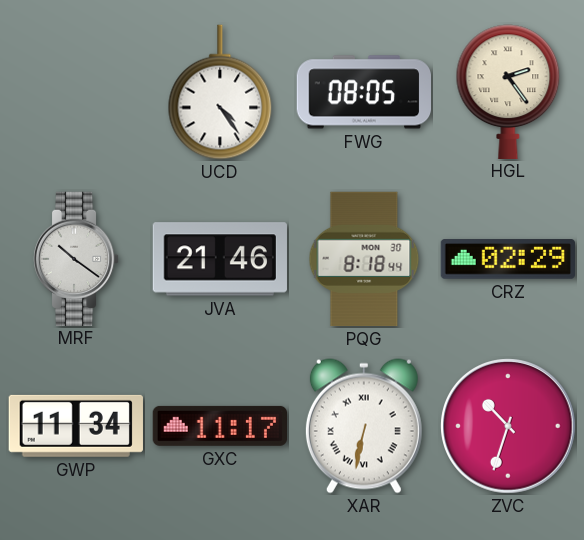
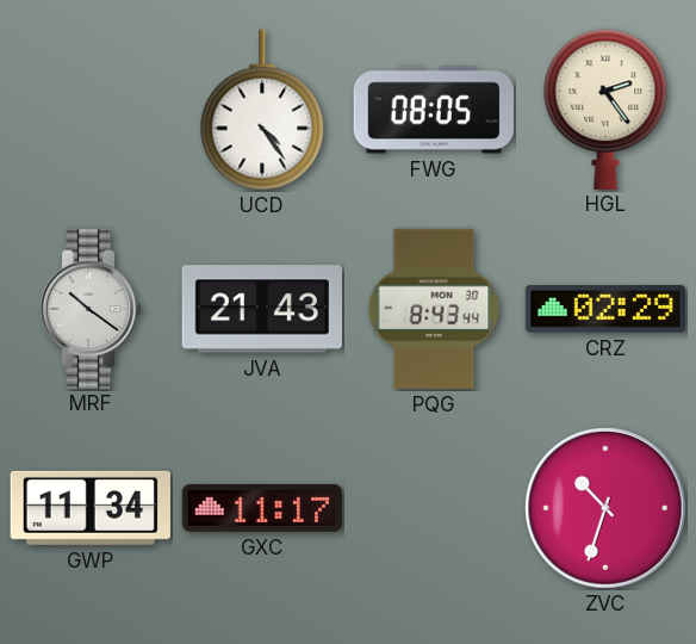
JVA: 21:46 -> 21:43
PQG: 8:18 -> 8:43
XAR: 6:32 -> none
